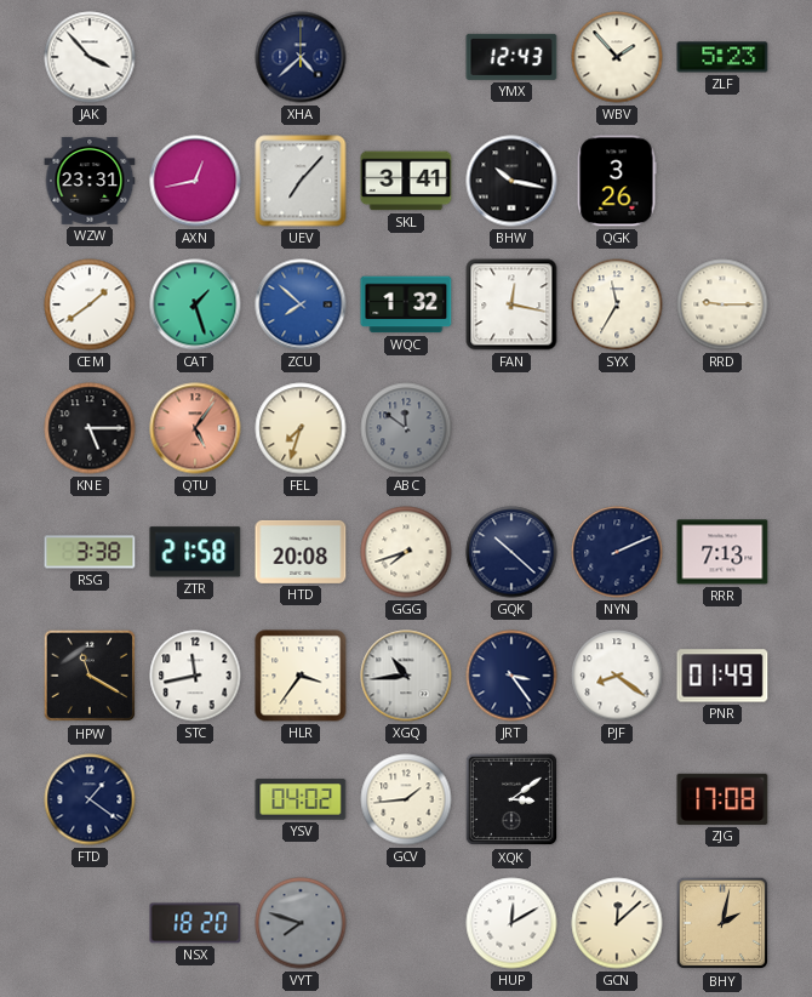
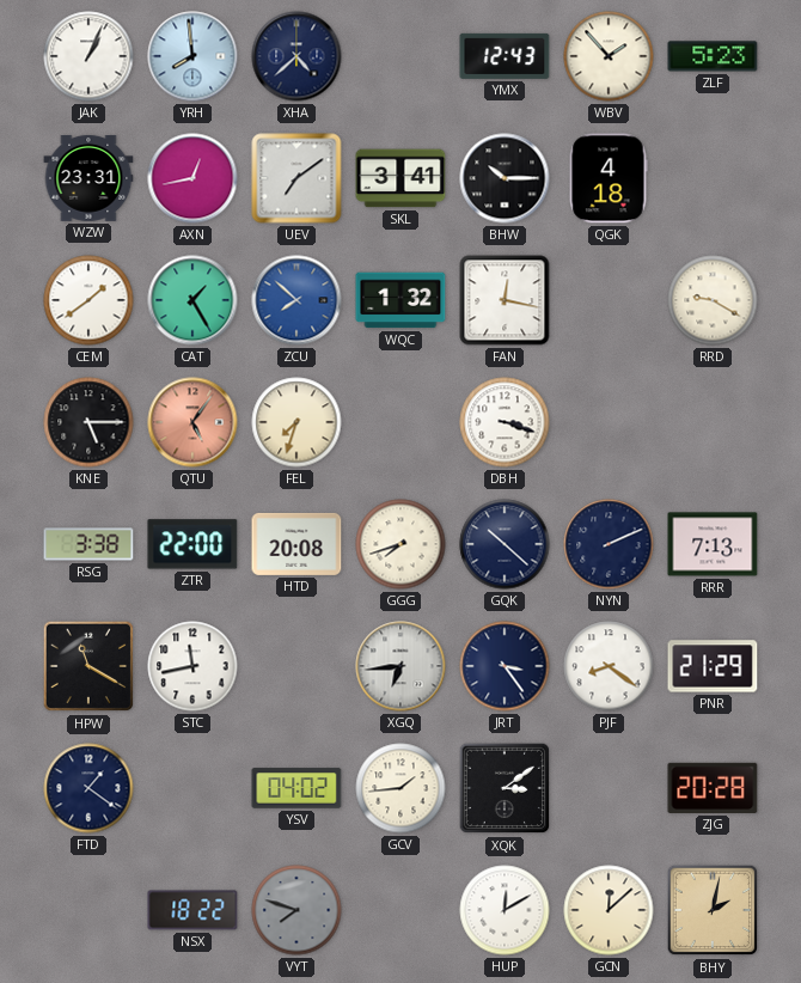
JAK: 3:53 -> 1:04
YRH: none -> 7:59
UEV: 7:07 -> 7:09
BHW: 10:17 -> 10:15
QGK: 3:26 -> 4:18
CAT: 1:27 -> 1:25
SYX: 11:35 -> none
RRD: 9:15 -> 9:20
ABC: 11:51 -> none
DBH: none -> 3:18
ZTR: 21:58 -> 22:00
HLR: 3:36 -> none
XGQ: 10:44 -> 6:44
PNR: 01:49 -> 21:29
ZJG: 17:08 -> 20:28
NSX: 18:20 -> 18:22
